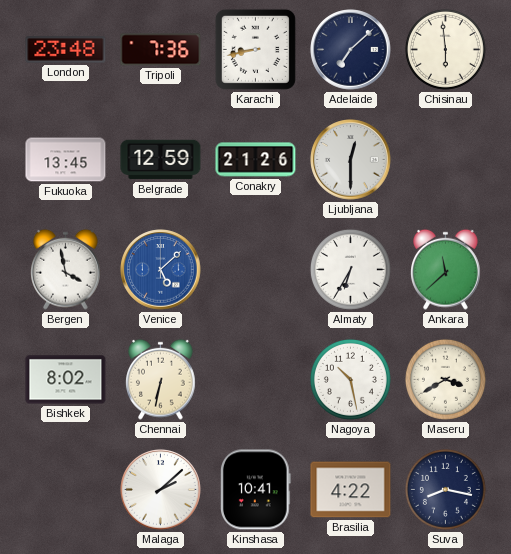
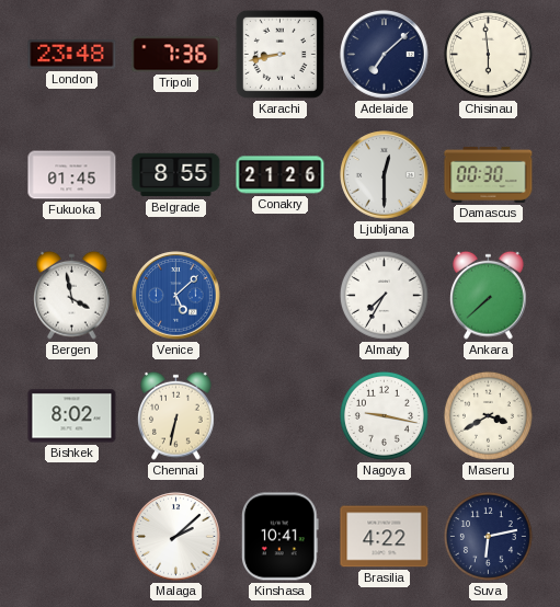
Fukuoka: 13:45 -> 01:45
Belgrade: 12:59 -> 8:55
Damascus: none -> 00:30
Almaty: 6:35 -> 7:35
Ankara: 11:38 -> 7:38
Nagoya: 10:28 -> 9:17
Suva: 8:17 -> 6:13
